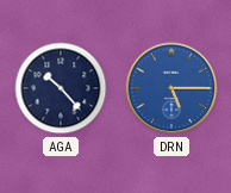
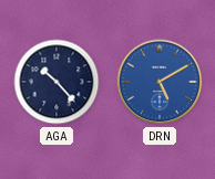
DRN: 5:15 -> 5:10
